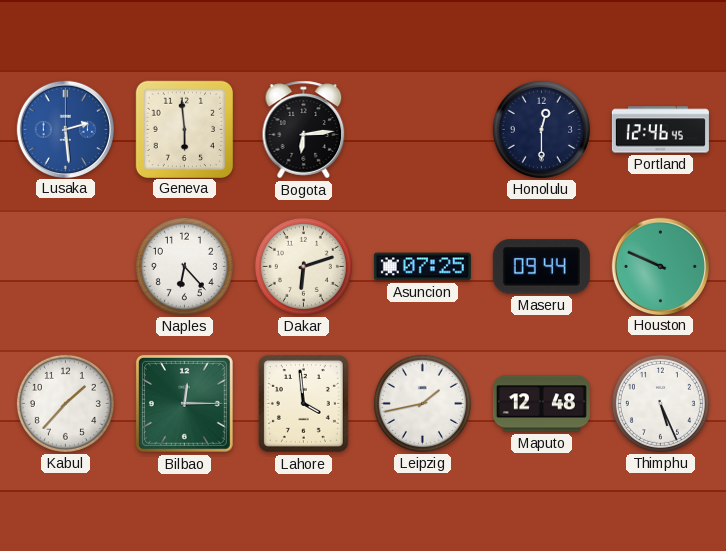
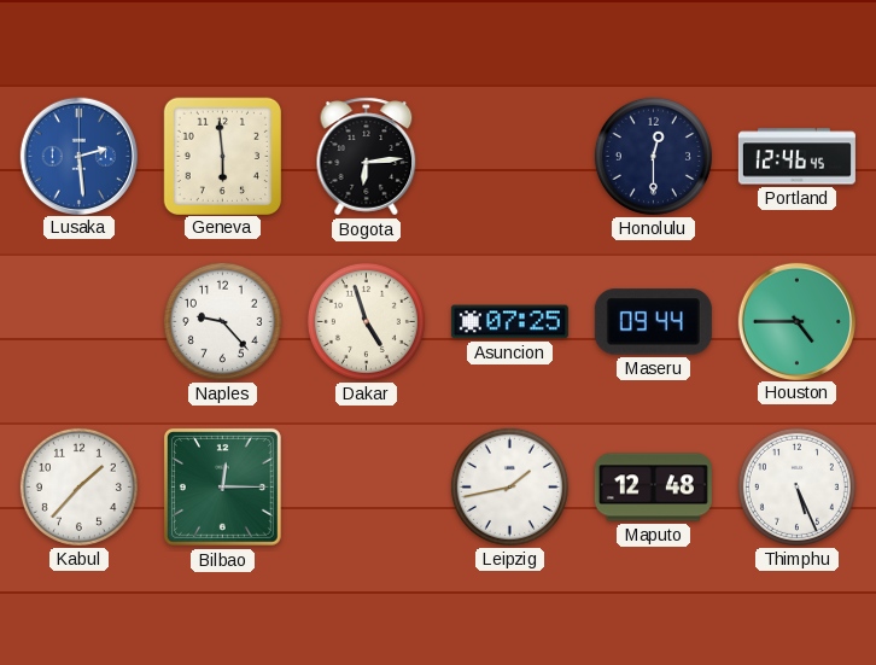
Naples: 6:23 -> 9:23
Dakar: 6:12 -> 4:57
Houston: 9:49 -> 4:45
Lahore: 3:59 -> none
